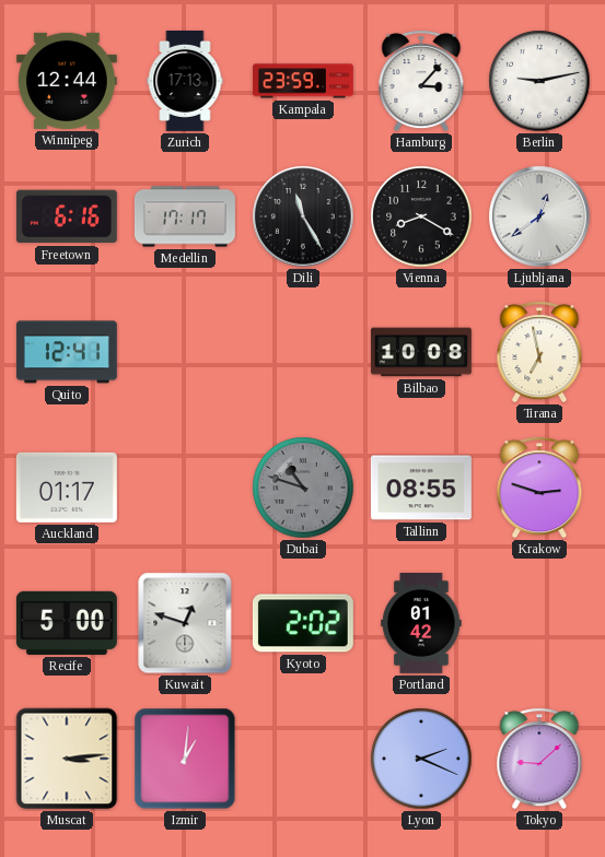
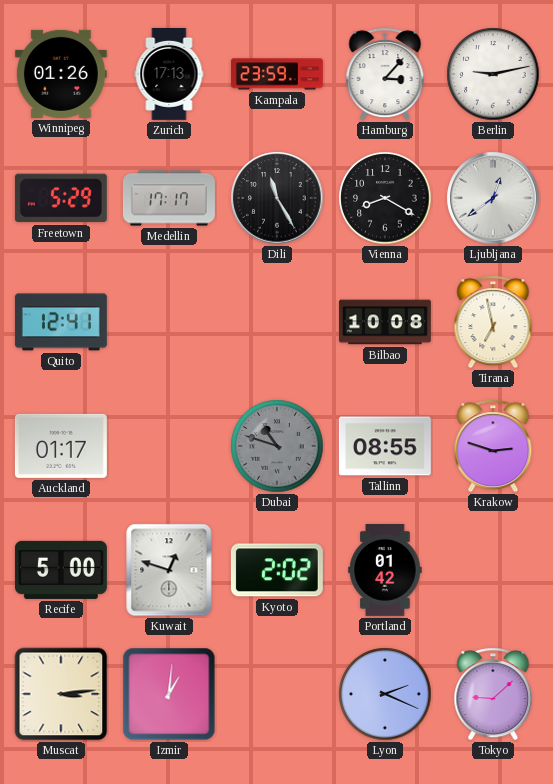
Winnipeg: 12:44 -> 01:26
Freetown: 6:16 -> 5:29
